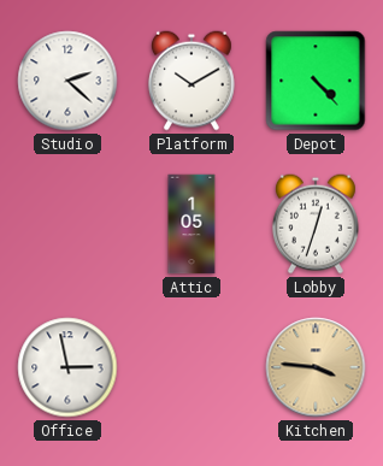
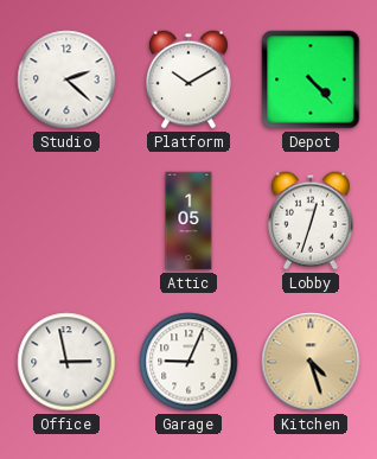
Garage: none -> 9:04
Kitchen: 3:46 -> 4:27
